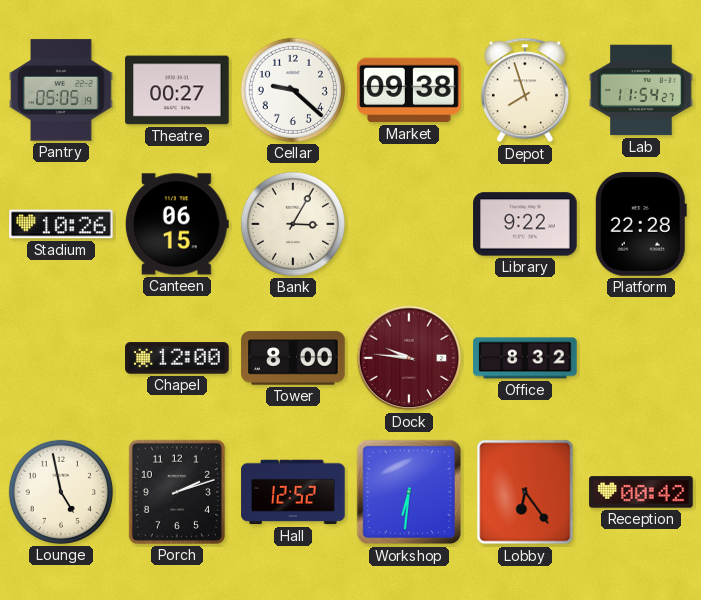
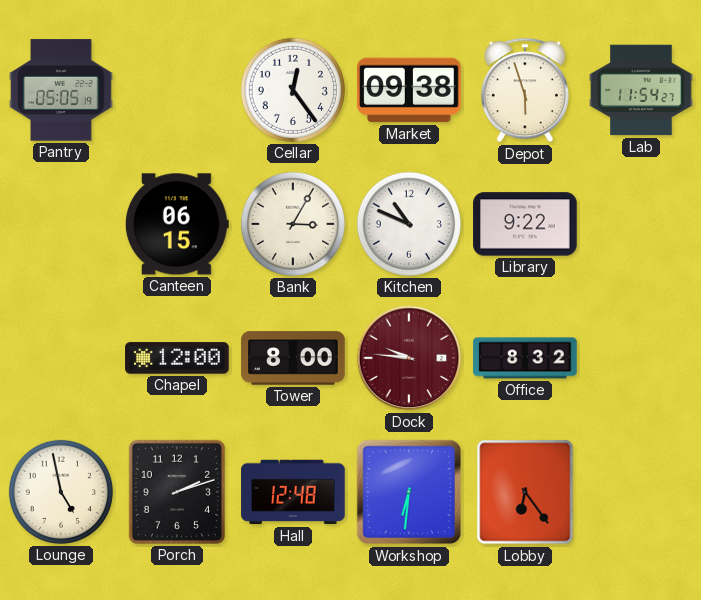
Theatre: 00:27 -> none
Cellar: 9:22 -> 12:24
Depot: 7:57 -> 5:57
Stadium: 10:26 -> none
Kitchen: none -> 10:49
Platform: 22:28 -> none
Hall: 12:52 -> 12:48
Reception: 00:42 -> none
